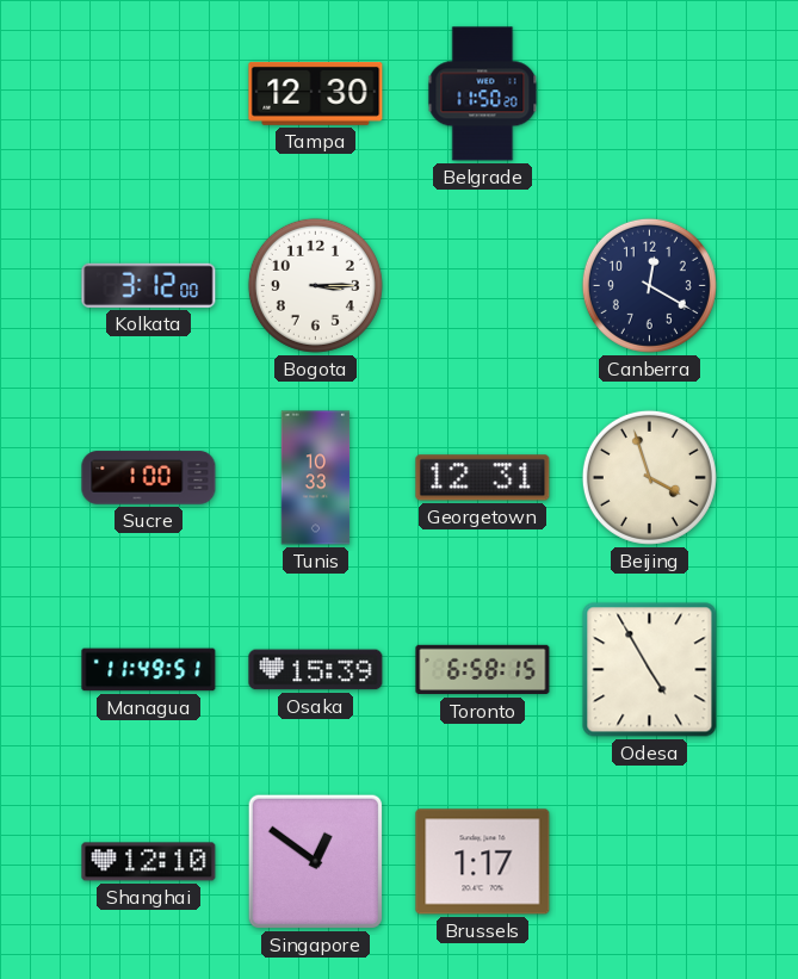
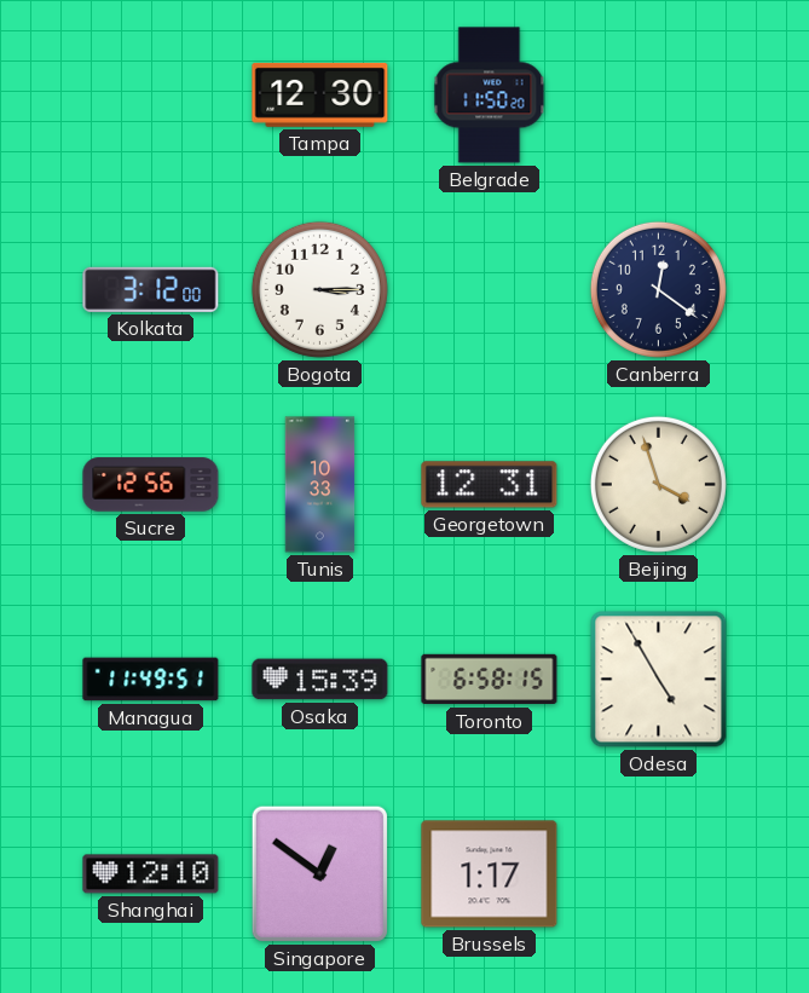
Canberra: 12:20 -> 12:21
Sucre: 1:00 -> 12:56
